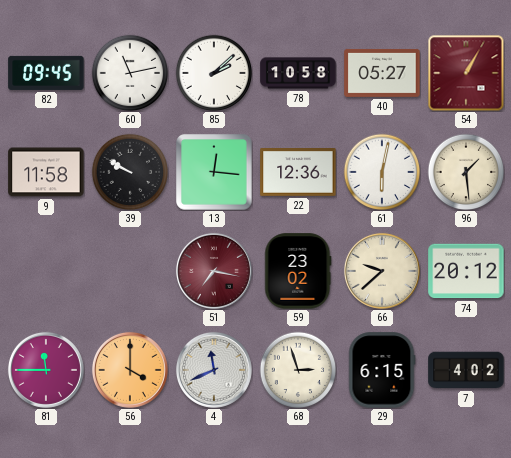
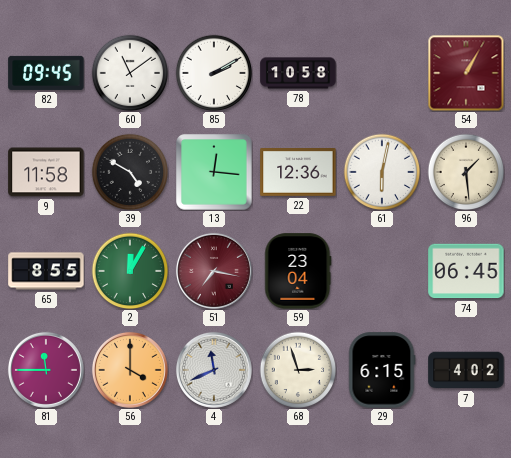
60: 11:13 -> 11:09
85: 2:08 -> 2:10
40: 05:27 -> none
39: 9:50 -> 4:50
65: none -> 8:55
2: none -> 12:05
59: 23:02 -> 23:04
66: 9:38 -> none
74: 20:12 -> 06:45
